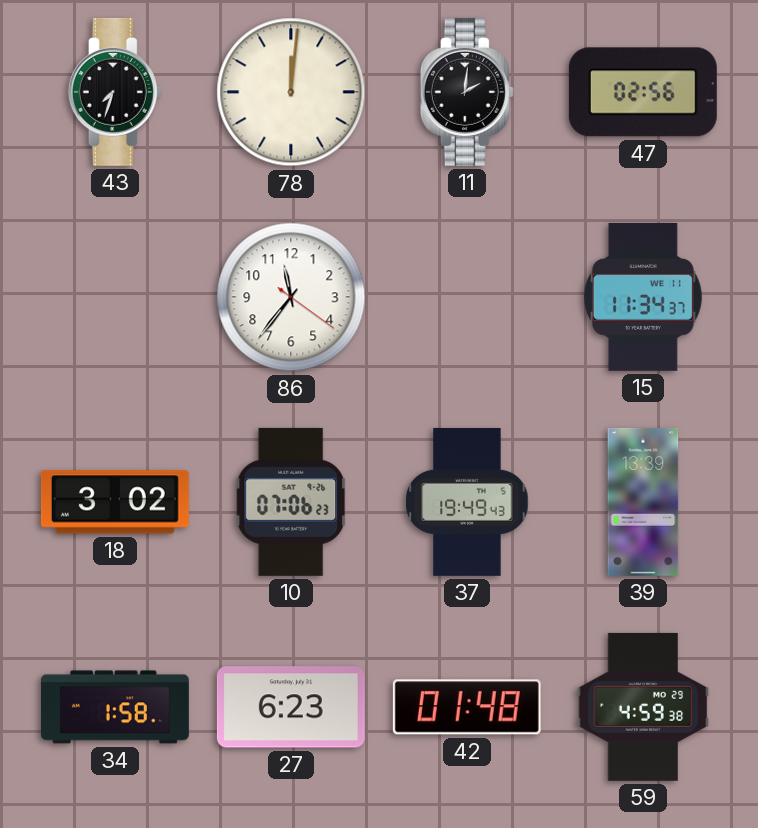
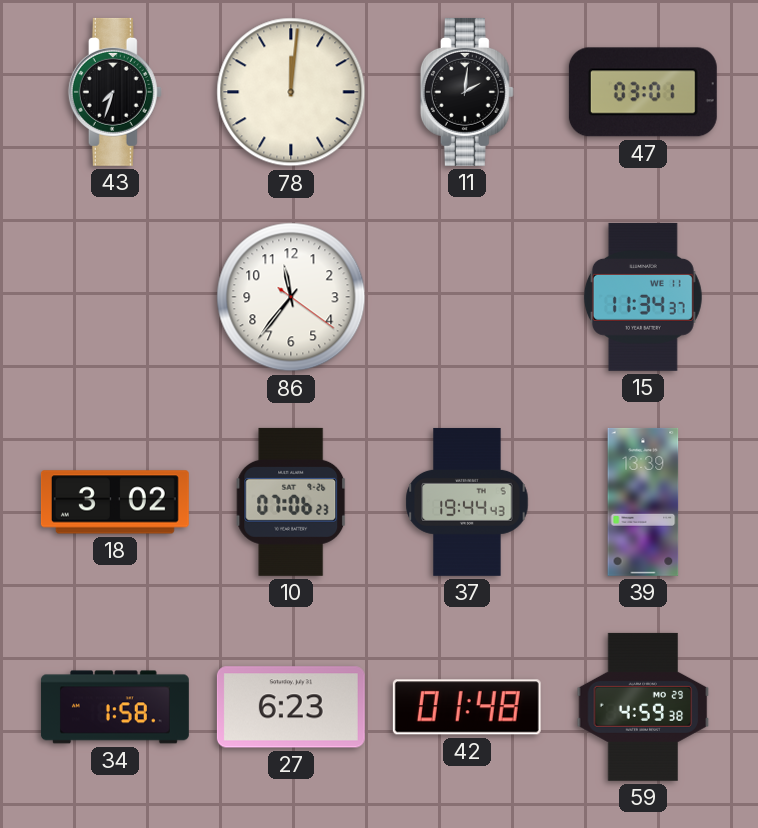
47: 02:56 -> 03:01
37: 19:49 -> 19:44
